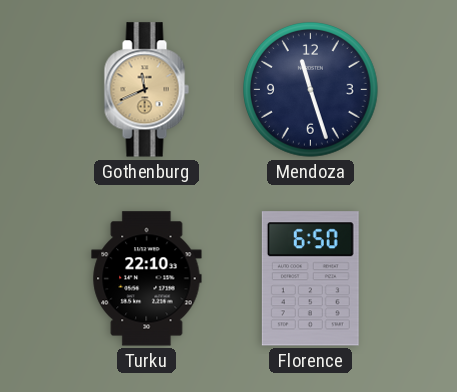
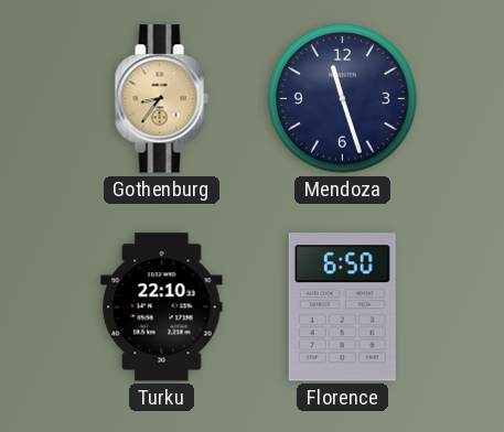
Gothenburg: 11:41 -> 8:36
